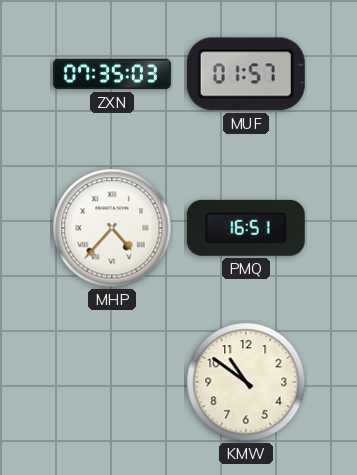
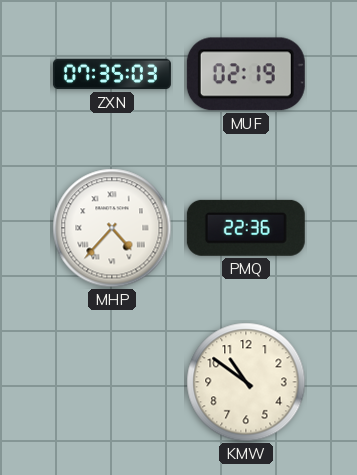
MUF: 01:57 -> 02:19
PMQ: 16:51 -> 22:36
